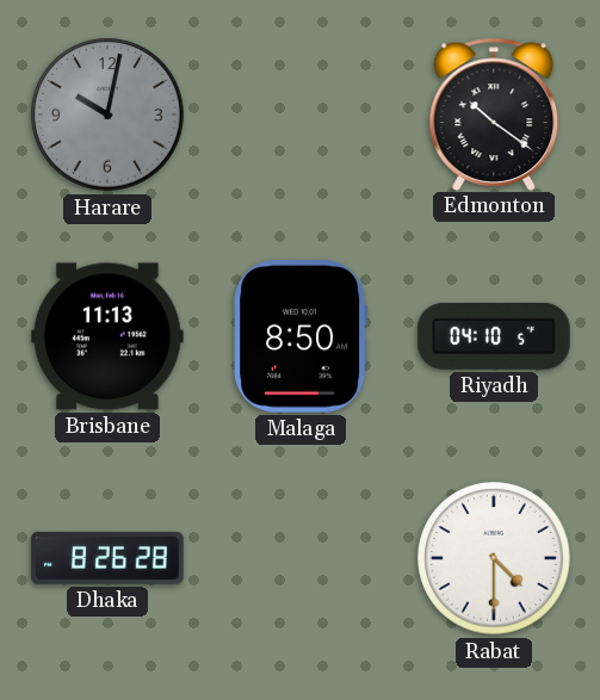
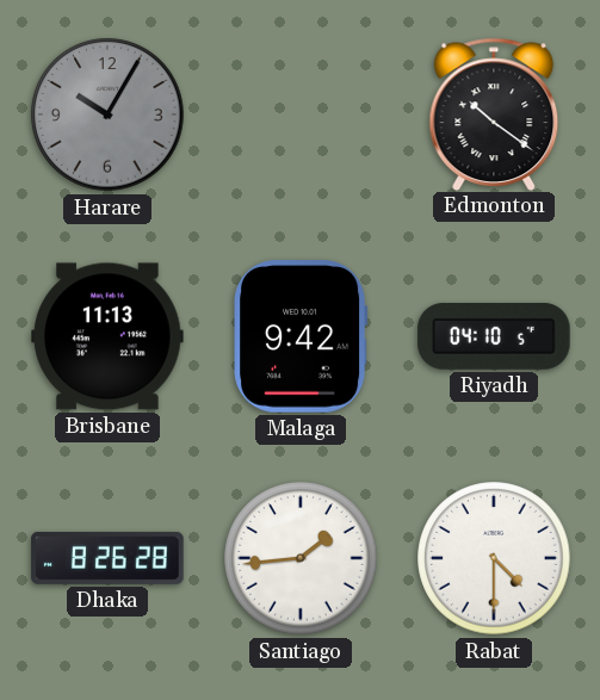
Harare: 10:02 -> 10:05
Malaga: 8:50 -> 9:42
Santiago: none -> 1:44
